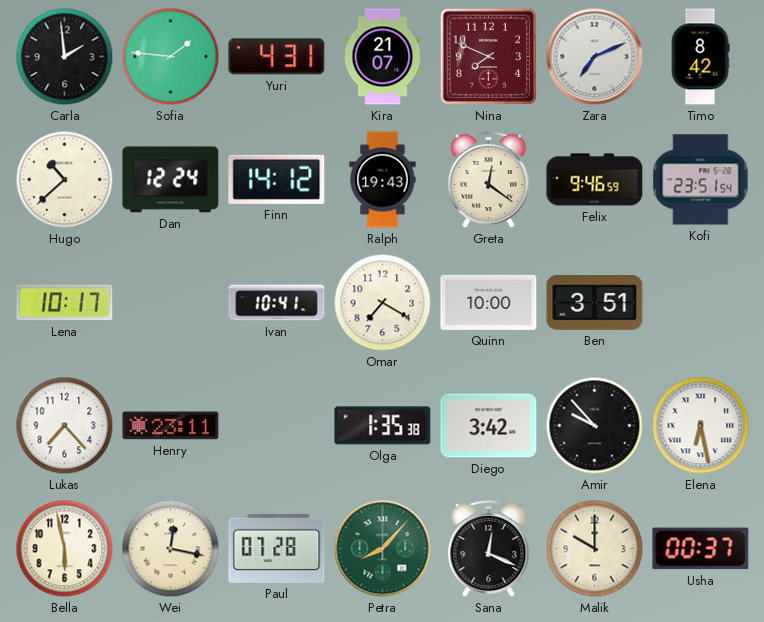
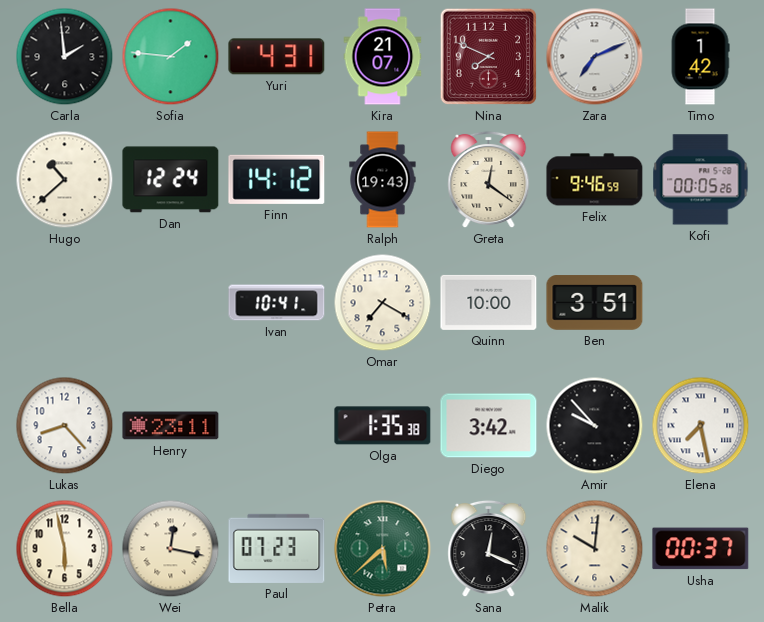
Timo: 8:42 -> 1:42
Kofi: 23:51 -> 00:05
Lena: 10:17 -> none
Lukas: 7:23 -> 8:23
Elena: 6:28 -> 7:28
Paul: 07:28 -> 07:23
Petra: 8:07 -> 5:38
Malik: 10:00 -> 10:01
